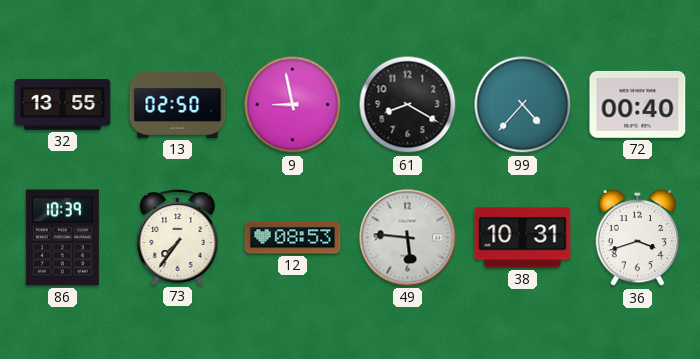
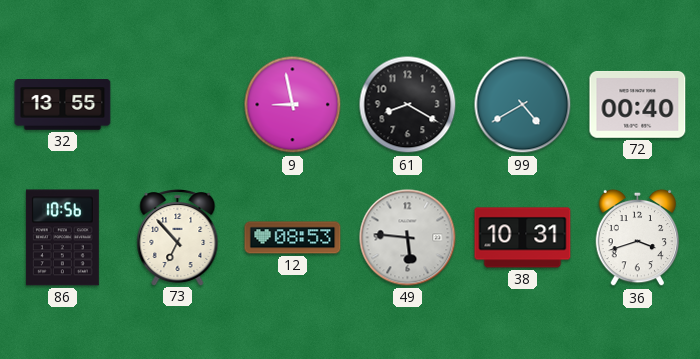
13: 02:50 -> none
99: 4:37 -> 4:40
86: 10:39 -> 10:56
73: 7:36 -> 6:53
